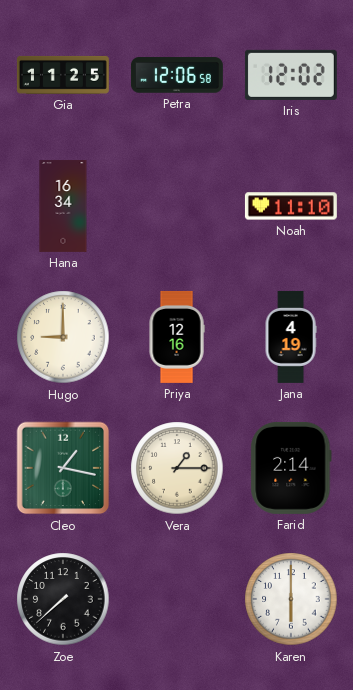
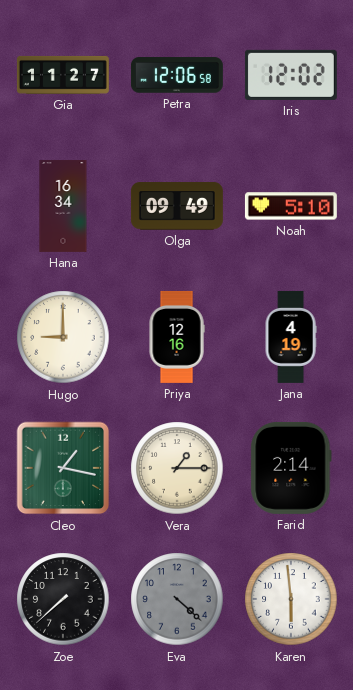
Gia: 11:25 -> 11:27
Olga: none -> 09:49
Noah: 11:10 -> 5:10
Eva: none -> 4:22
Karen: 6:00 -> 5:59
